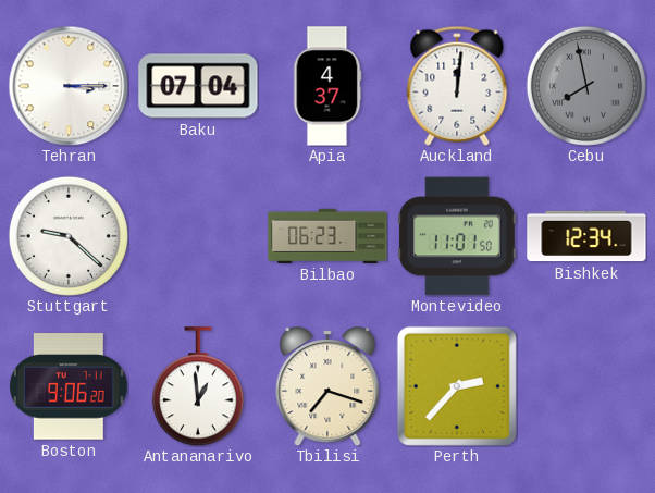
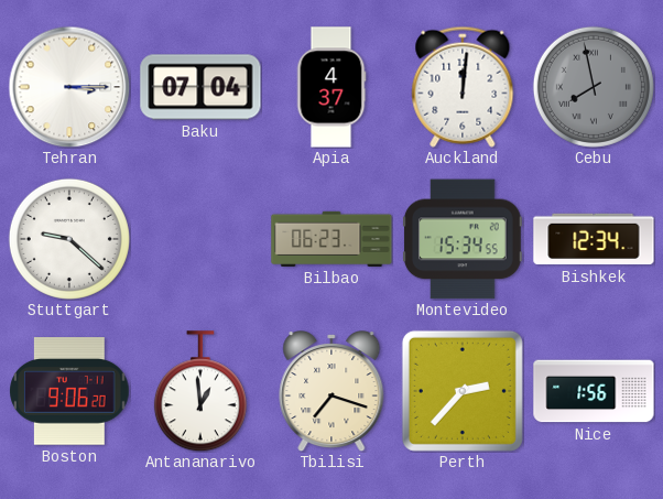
Montevideo: 11:01 -> 15:34
Nice: none -> 1:56
